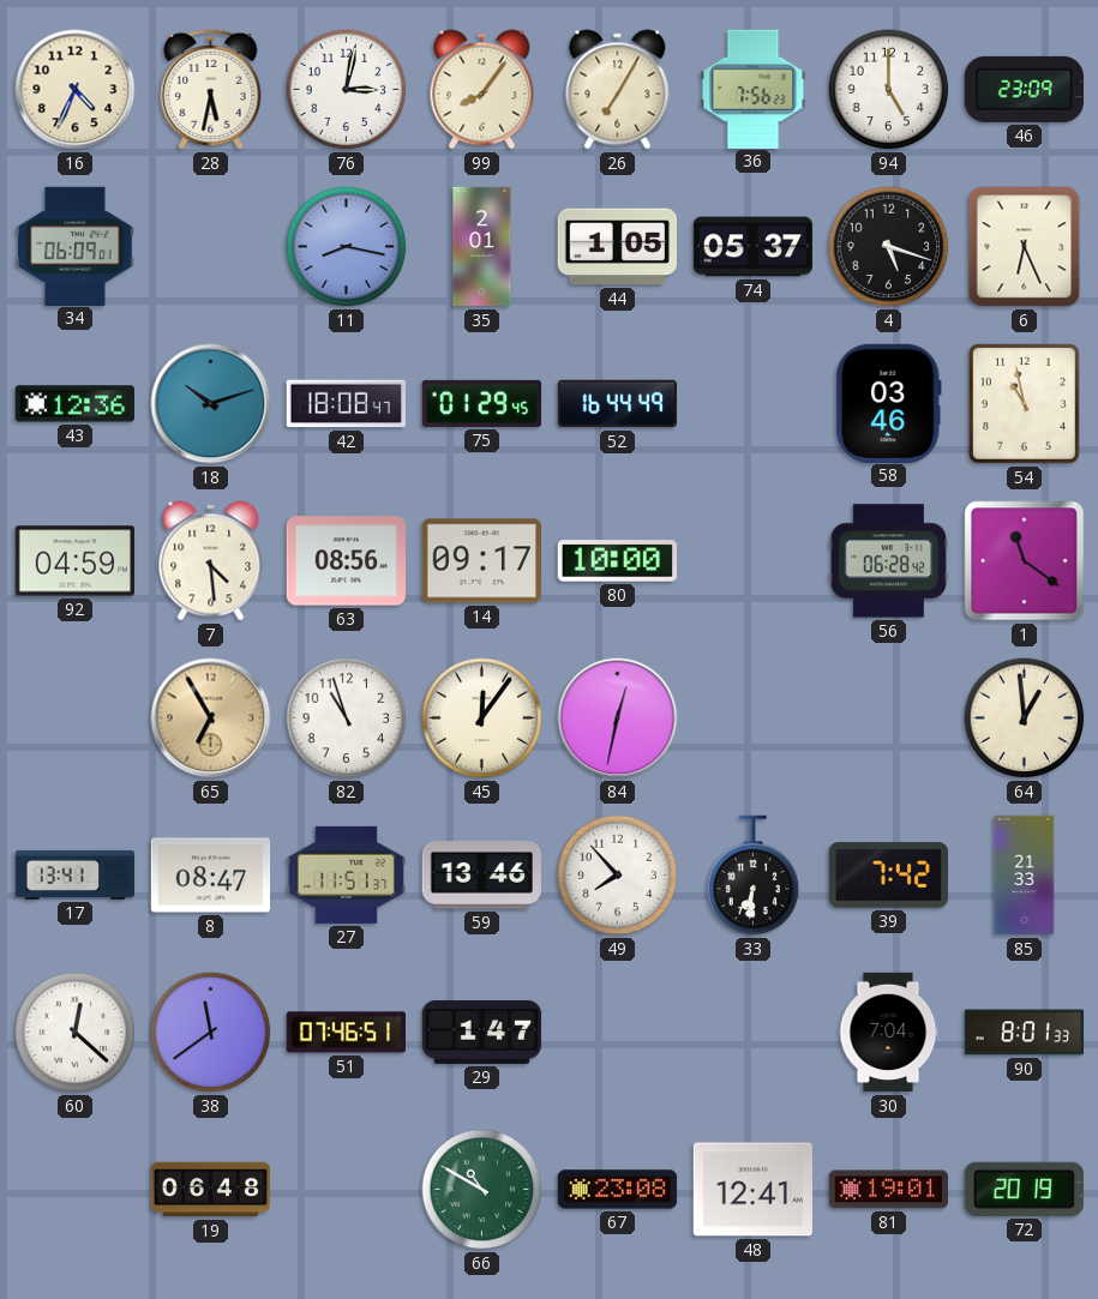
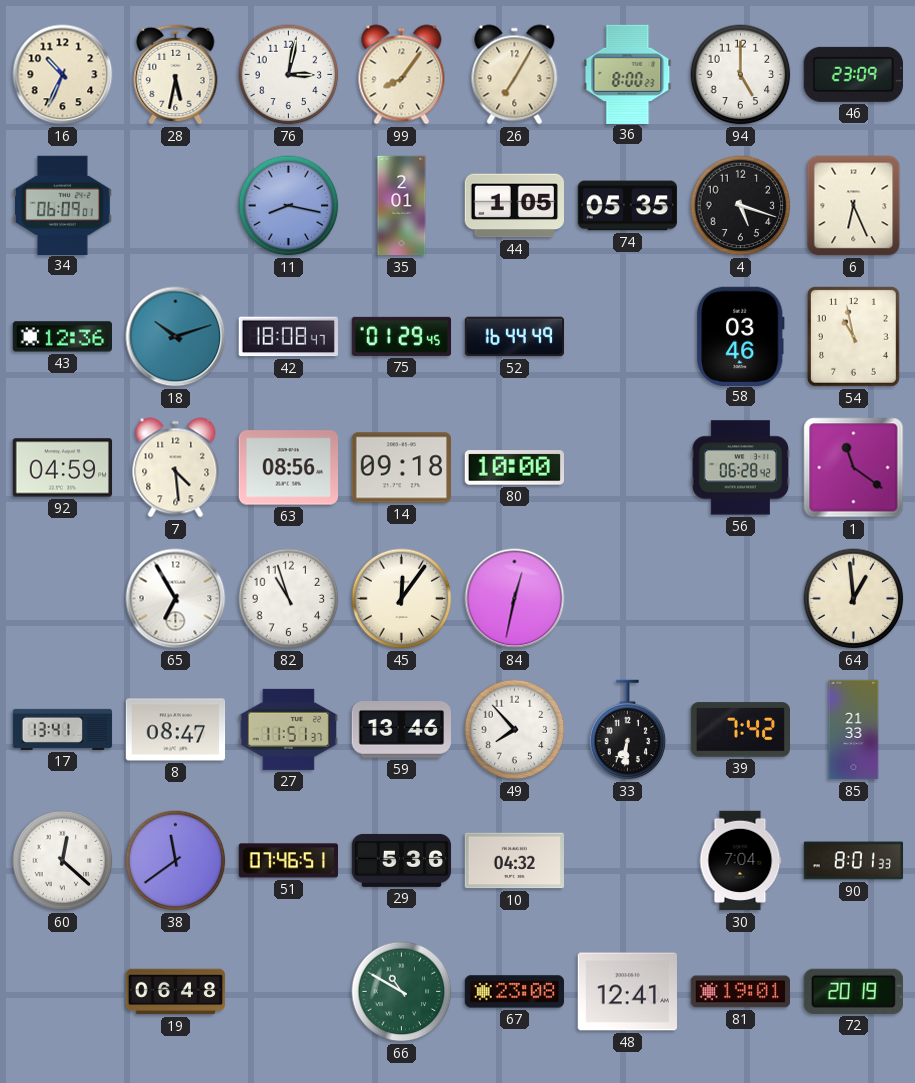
16: 4:34 -> 10:34
36: 7:56 -> 8:00
74: 05:37 -> 05:35
14: 09:17 -> 09:18
65 dial: champagne -> white
29: 1:47 -> 5:36
10: none -> 04:32
